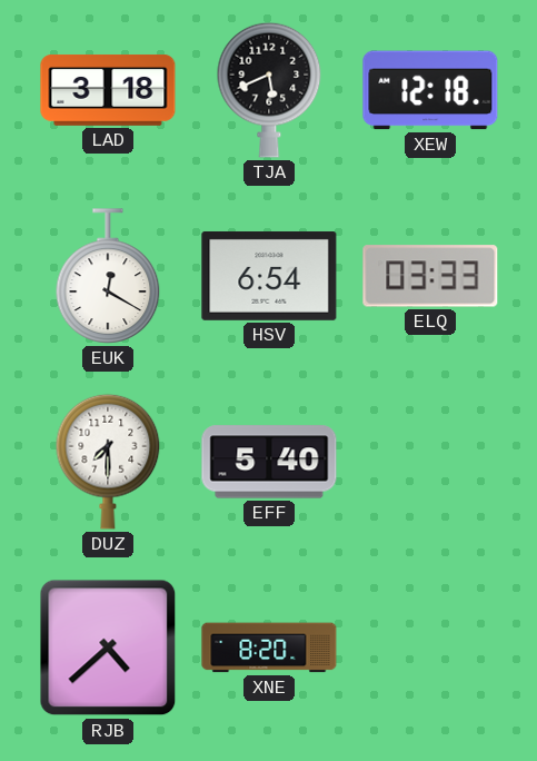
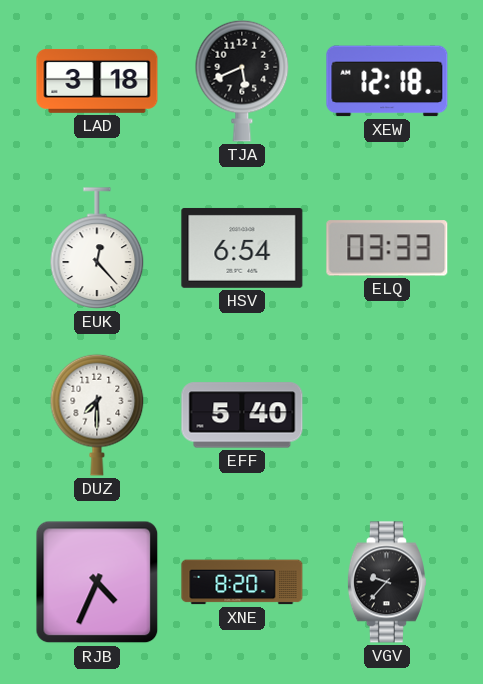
EUK: 12:20 -> 12:23
RJB: 4:38 -> 4:34
VGV: none -> 9:37
